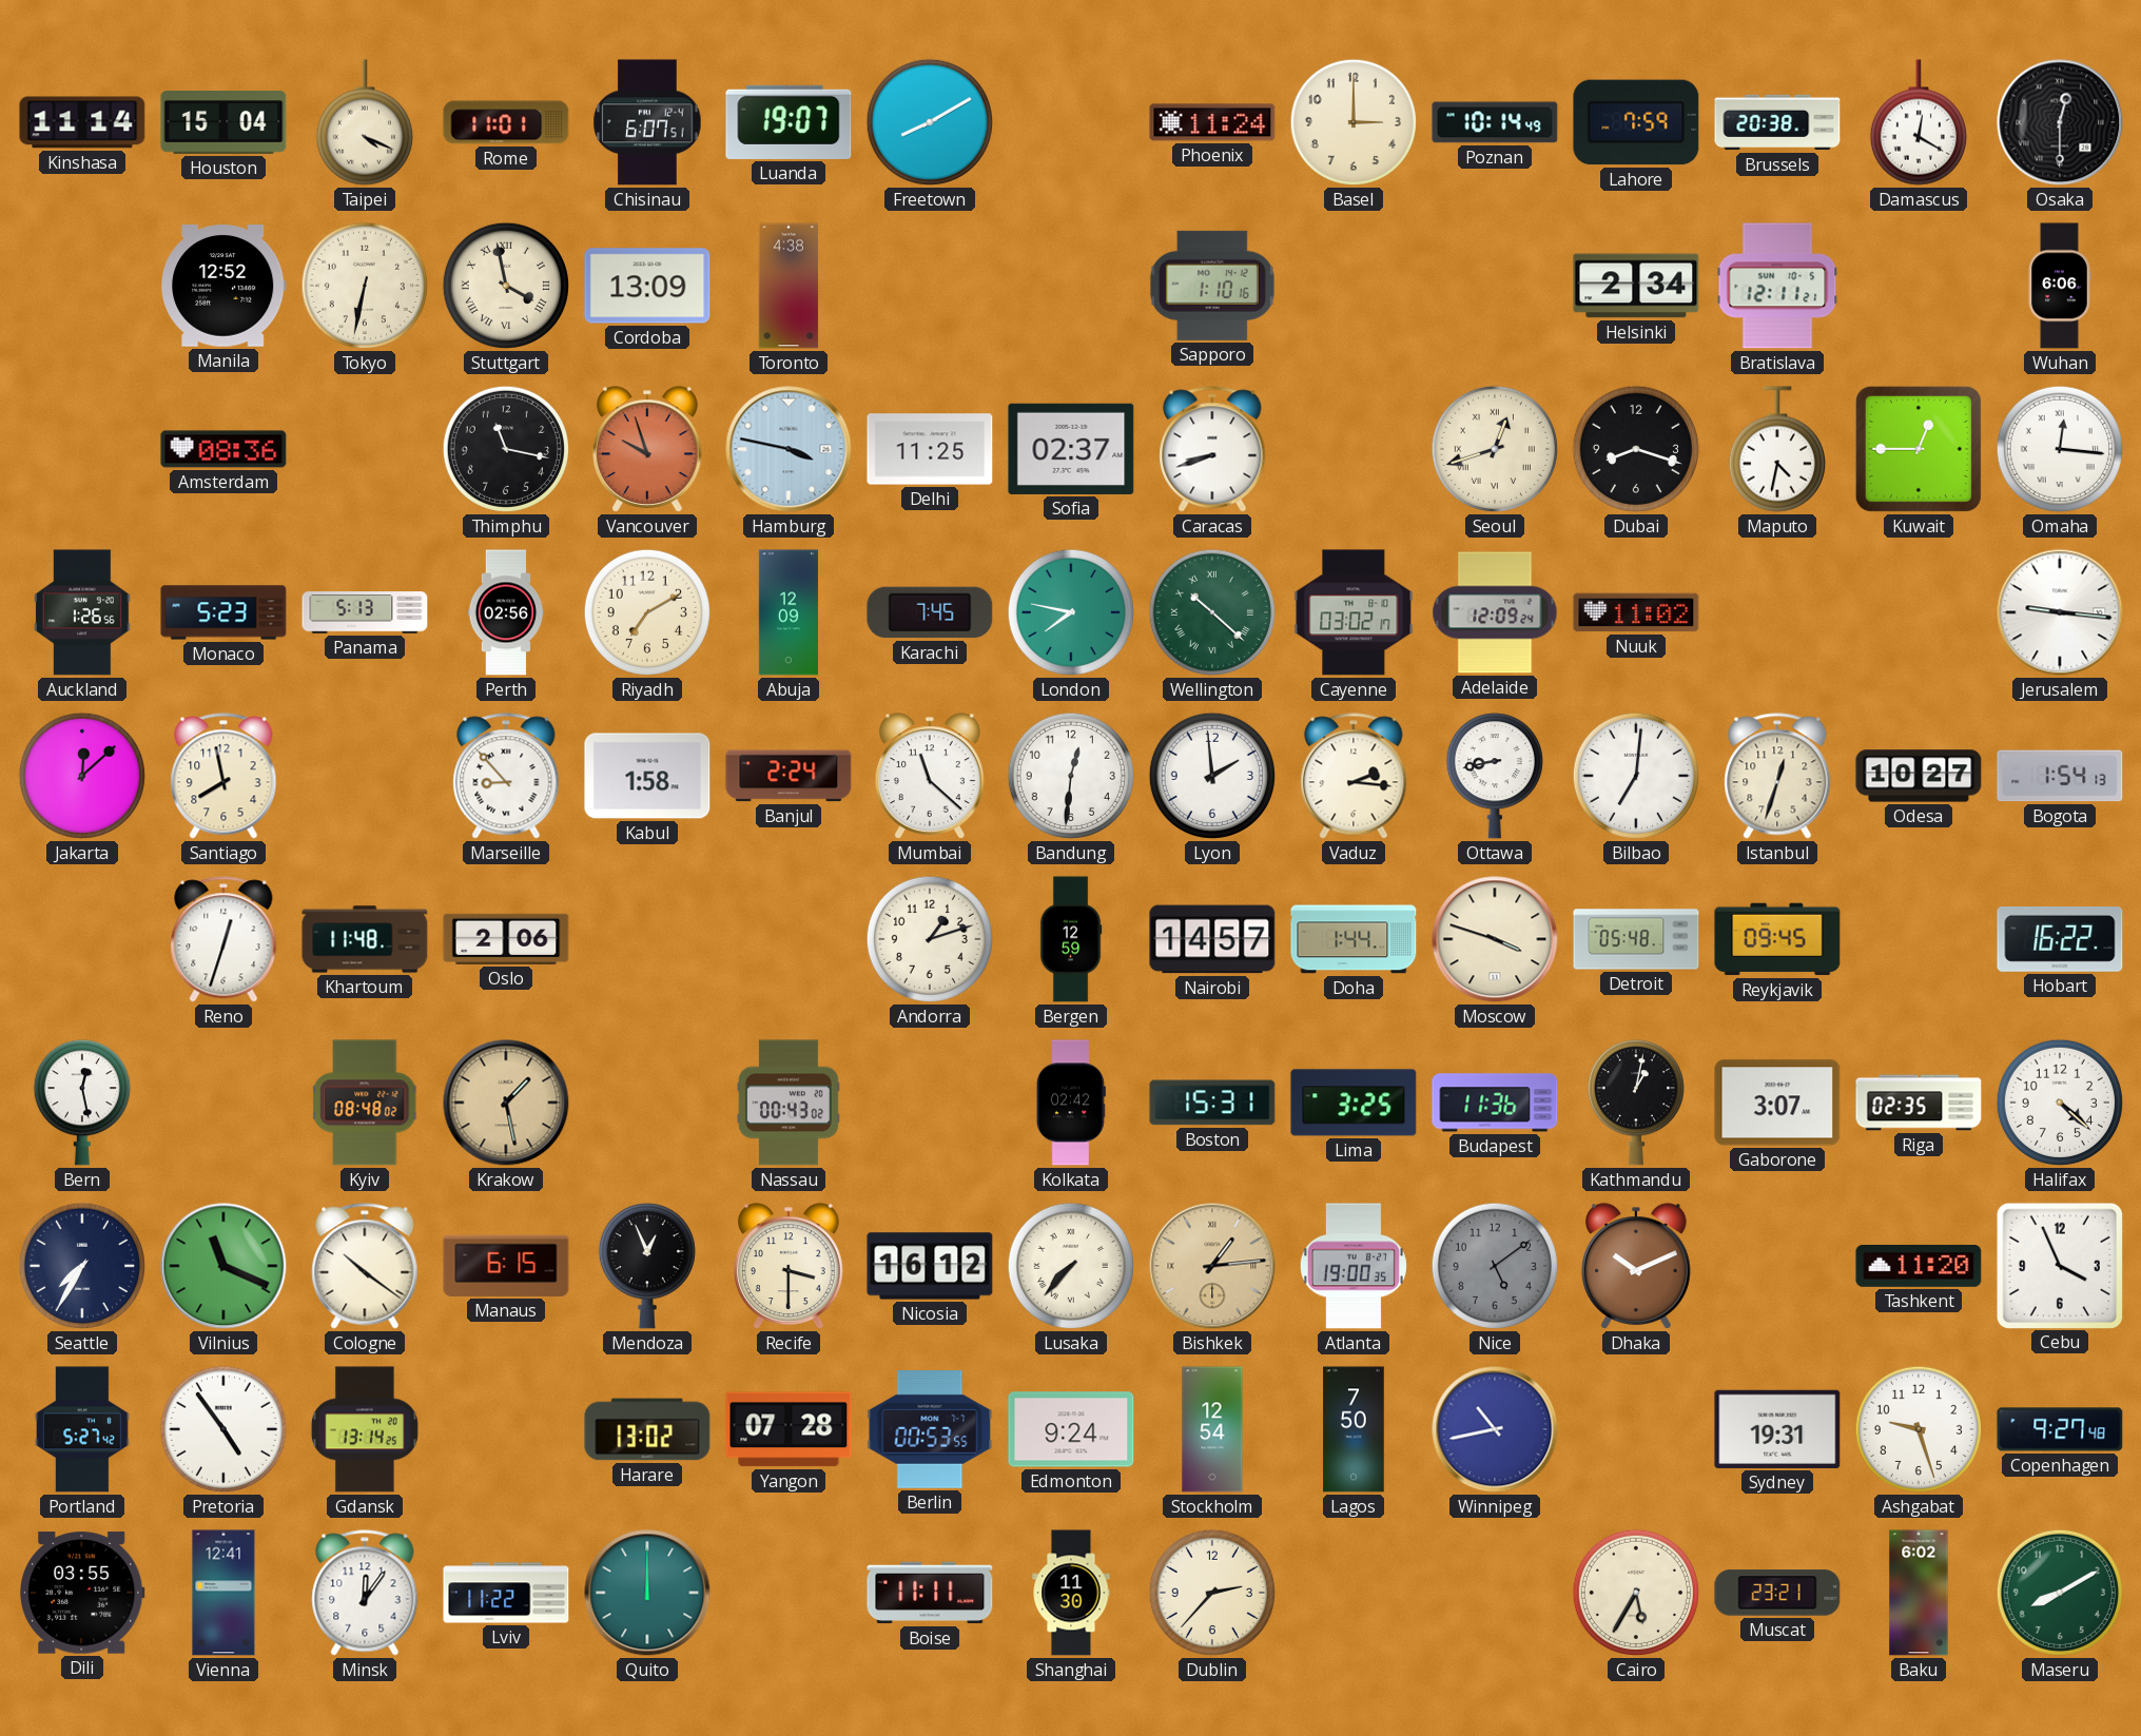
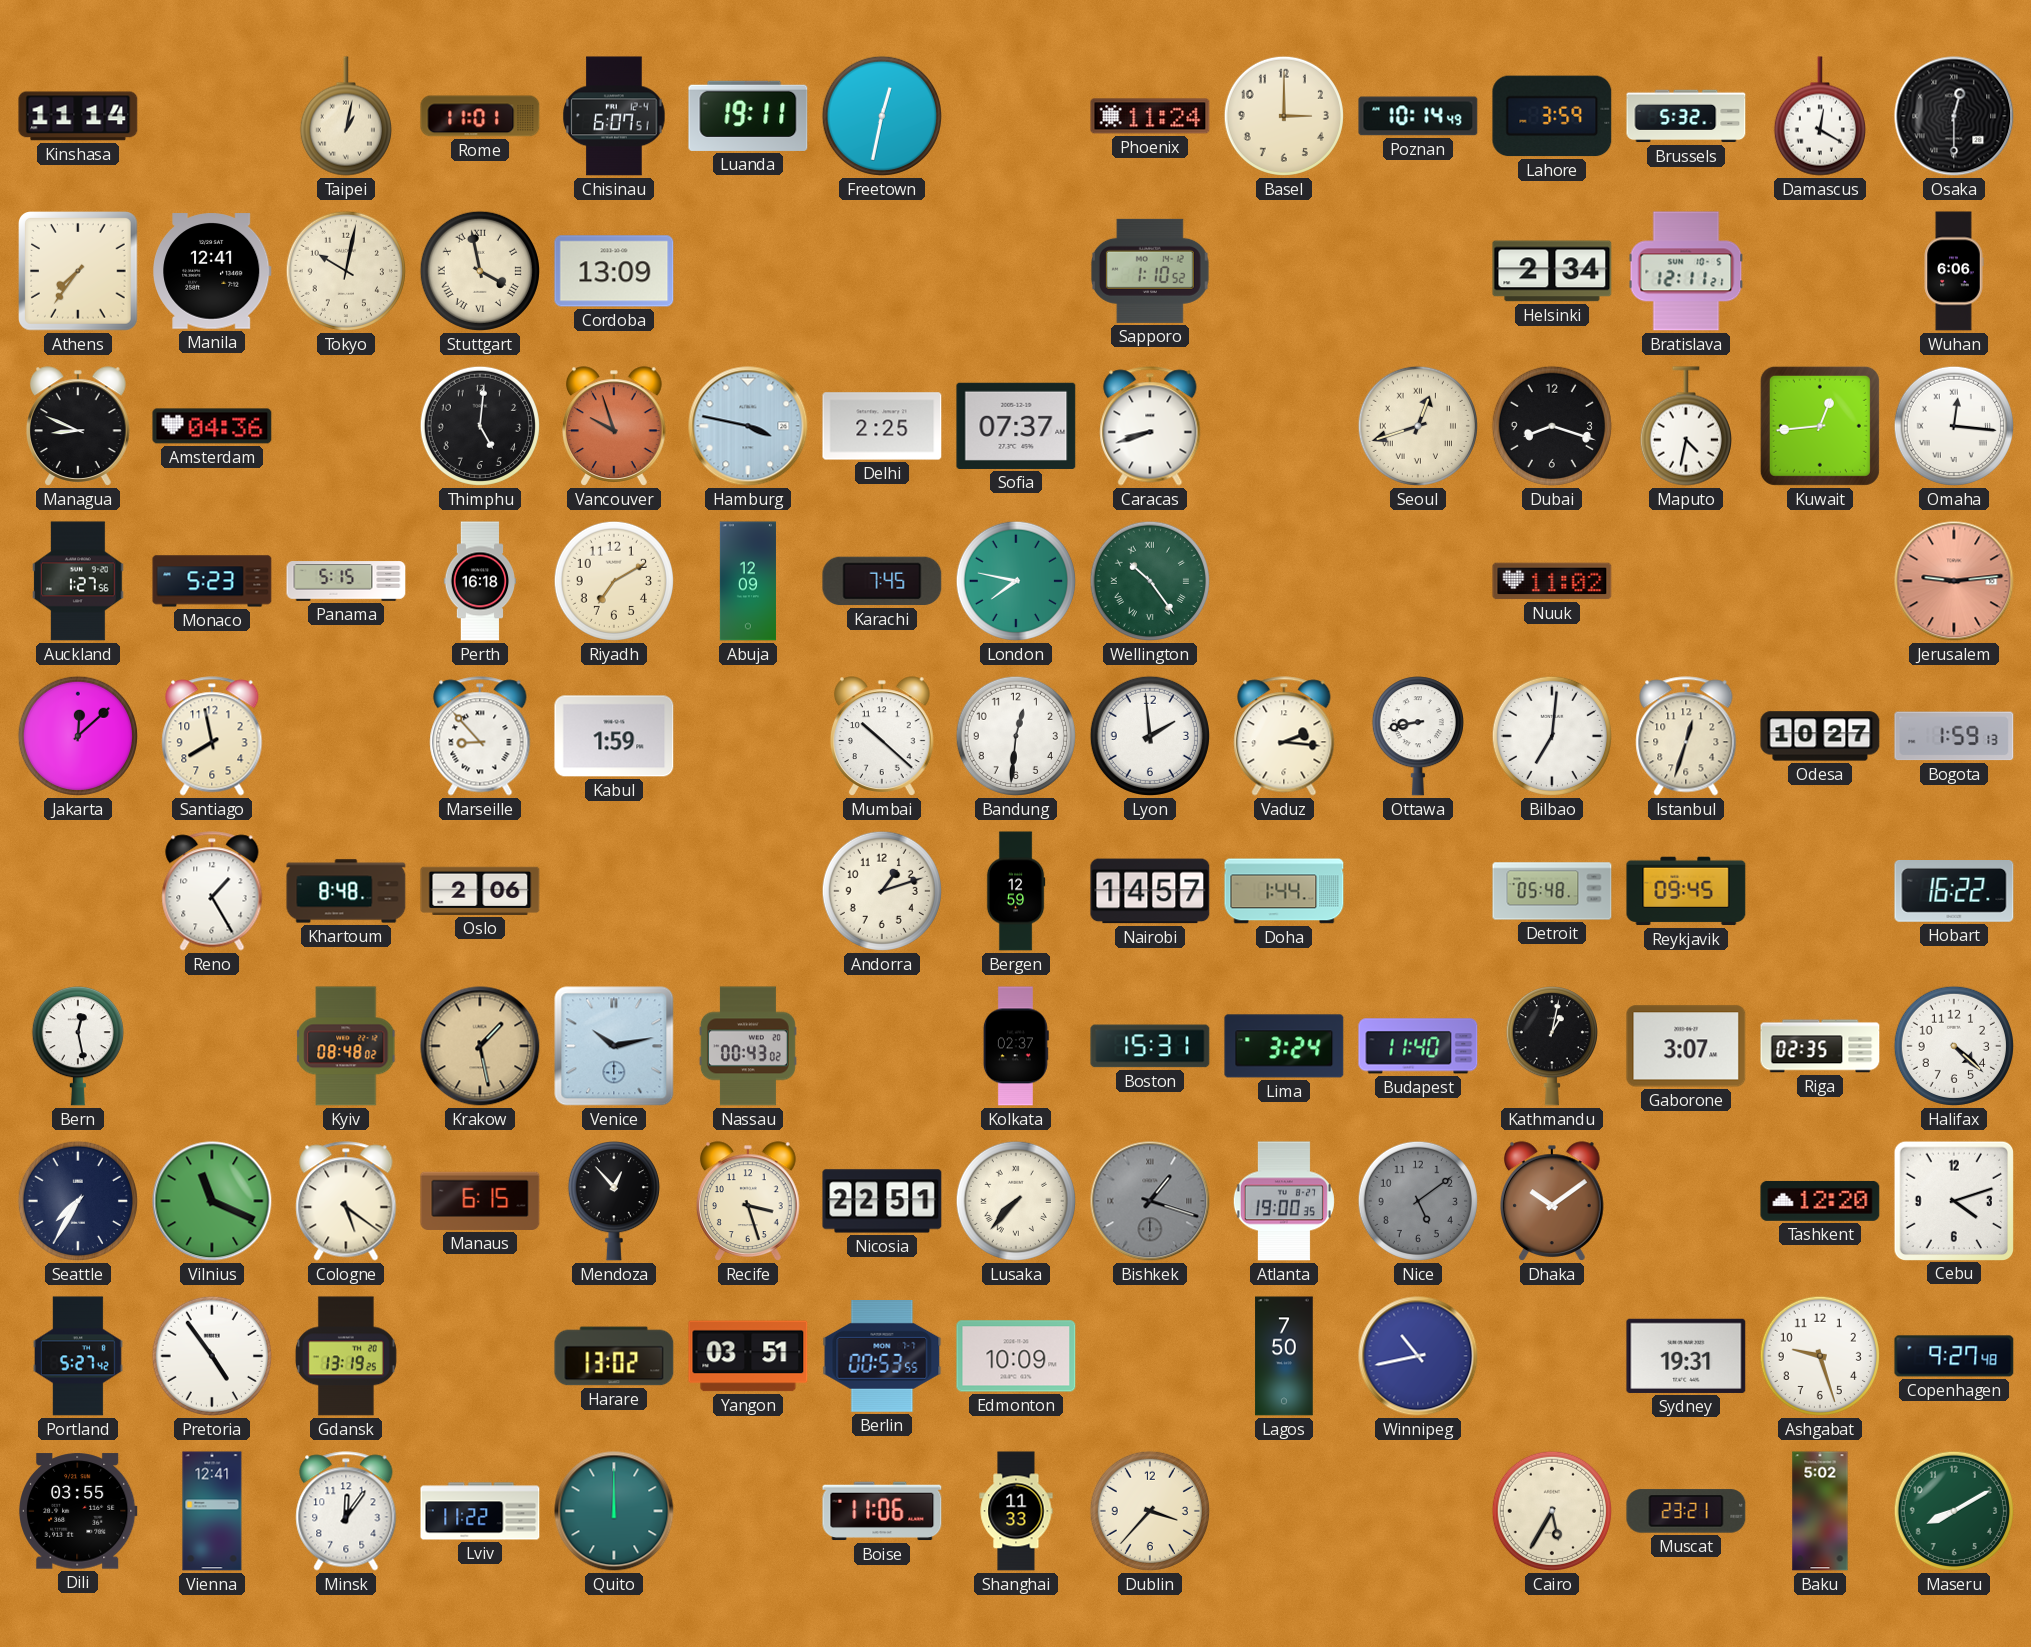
Houston: 15:04 -> none
Taipei: 4:19 -> 1:02
Luanda: 19:07 -> 19:11
Freetown: 8:10 -> 12:32
Lahore: 7:59 -> 3:59
Brussels: 20:38 -> 5:32
Athens: none -> 7:36
Manila: 12:52 -> 12:41
Tokyo: 6:32 -> 10:02
Toronto: 4:38 -> none
Sapporo: 1:10:16 -> 1:10:52
Managua: none -> 8:49
Amsterdam: 08:36 -> 04:36
Thimphu: 11:17 -> 5:01
Delhi: 11:25 -> 2:25
Sofia: 02:37 -> 07:37
Kuwait: 12:45 -> 12:44
Auckland: 1:26 -> 1:27
Panama: 5:13 -> 5:15
Perth: 02:56 -> 16:18
Wellington: 10:22 -> 10:24
Cayenne: 03:02 -> none
Adelaide: 12:09 -> none
Jerusalem: 9:16 -> 9:14
Jerusalem dial: white -> salmon
Kabul: 1:58 -> 1:59
Banjul: 2:24 -> none
Mumbai: 11:22 -> 10:22
Bogota: 1:54 -> 1:59
Reno: 12:33 -> 1:25
Khartoum: 11:48 -> 8:48
Moscow: 3:48 -> none
Venice: none -> 10:13
Kolkata: 02:42 -> 02:37
Lima: 3:25 -> 3:24
Budapest: 11:36 -> 11:40
Cologne: 10:21 -> 5:21
Mendoza: 12:56 -> 12:53
Recife: 3:30 -> 3:27
Nicosia: 16:12 -> 22:51
Bishkek: 1:14 -> 1:18
Bishkek dial: champagne -> grey
Dhaka: 10:11 -> 10:09
Tashkent: 11:20 -> 12:20
Cebu: 3:56 -> 4:12
Gdansk: 13:14 -> 13:19
Yangon: 07:28 -> 03:51
Edmonton: 9:24 -> 10:09
Stockholm: 12:54 -> none
Boise: 11:11 -> 11:06
Shanghai: 11:30 -> 11:33
Dublin: 2:37 -> 3:37
Baku: 6:02 -> 5:02
